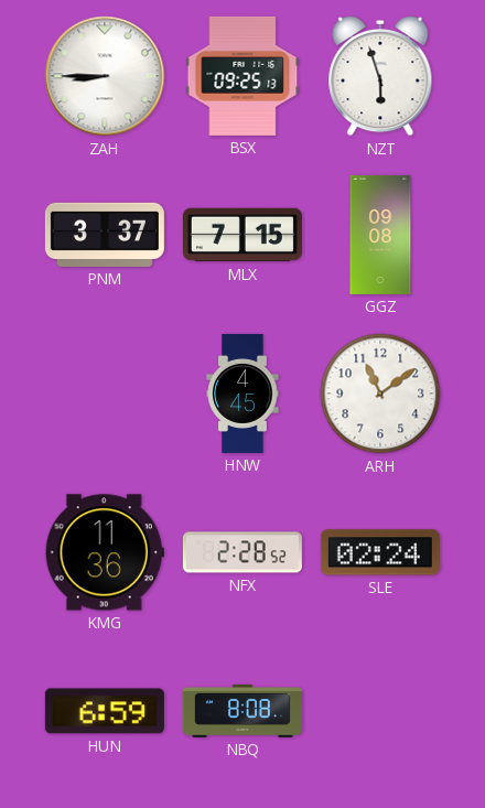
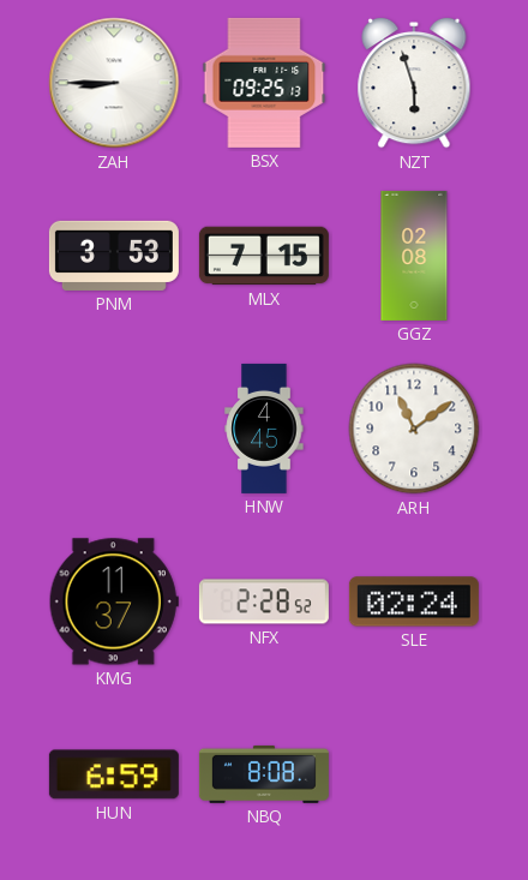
PNM: 3:37 -> 3:53
GGZ: 09:08 -> 02:08
KMG: 11:36 -> 11:37
